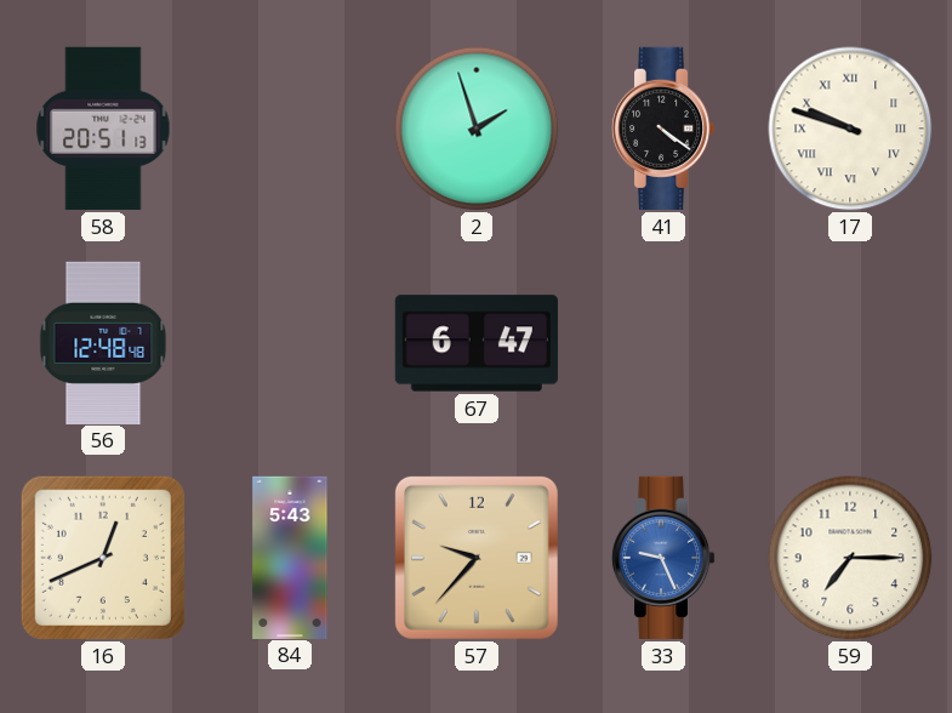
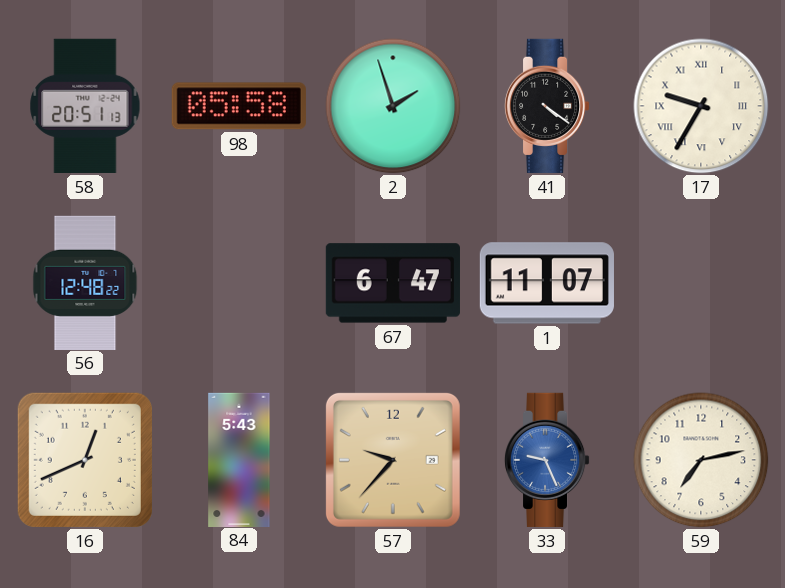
98: none -> 05:58
17: 9:48 -> 9:35
56: 12:48:48 -> 12:48:22
1: none -> 11:07
59: 7:15 -> 7:13
